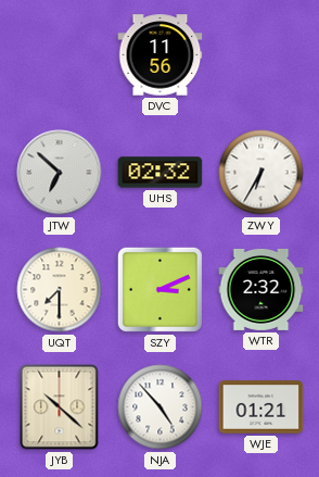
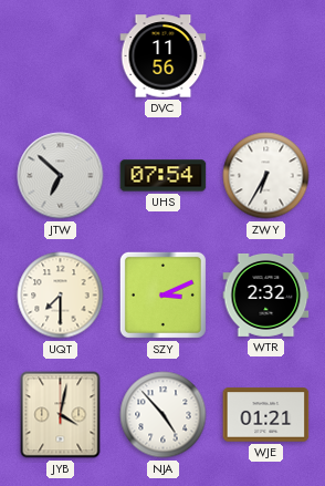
UHS: 02:32 -> 07:54
JYB: 10:22 -> 4:02
